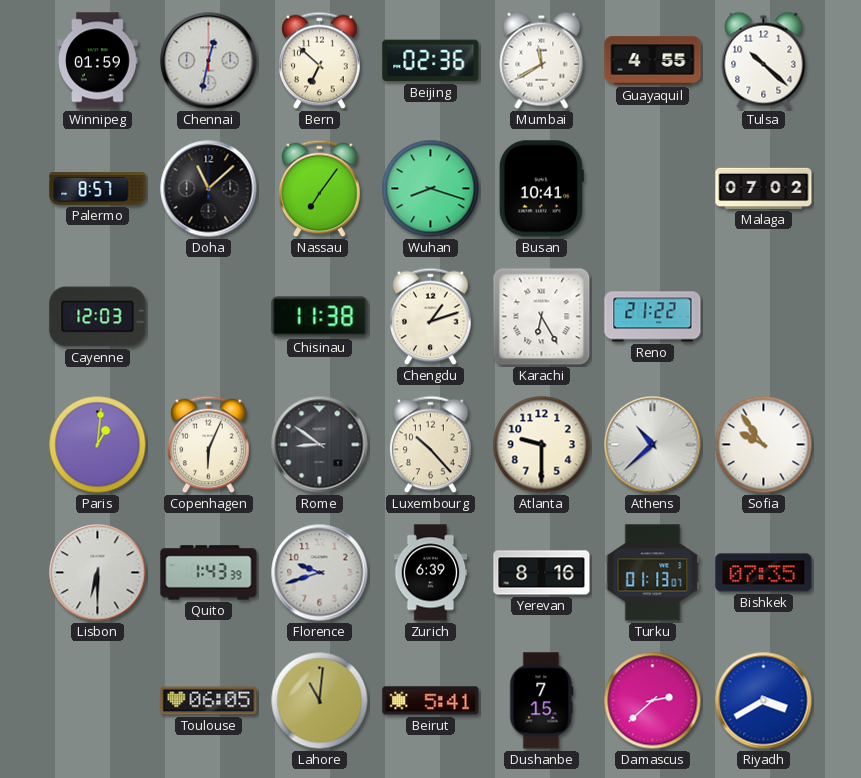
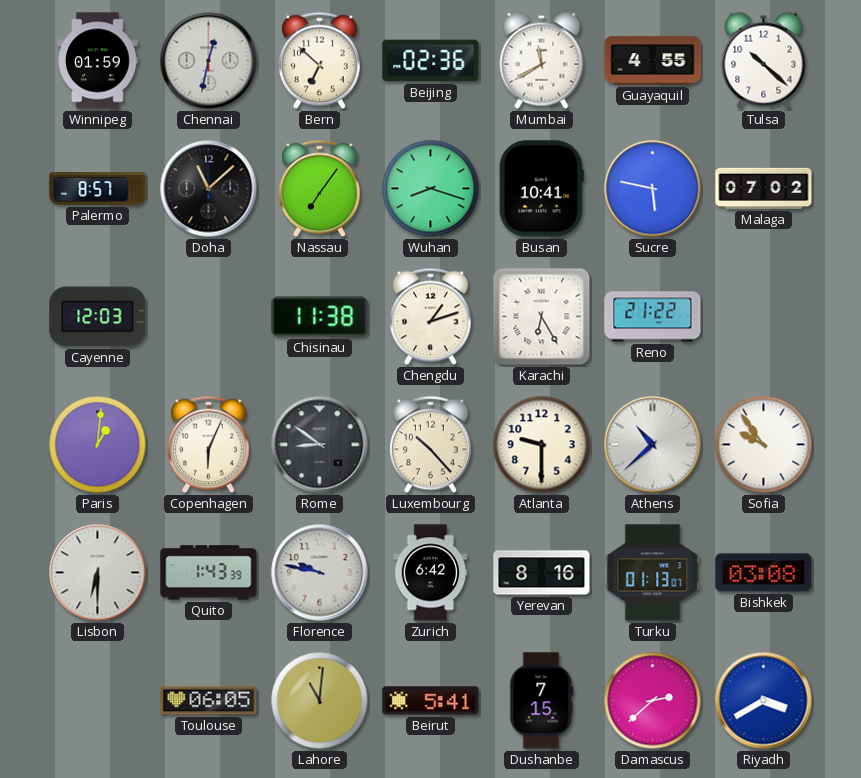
Sucre: none -> 5:47
Florence: 9:42 -> 9:47
Zurich: 6:39 -> 6:42
Bishkek: 07:35 -> 03:08
